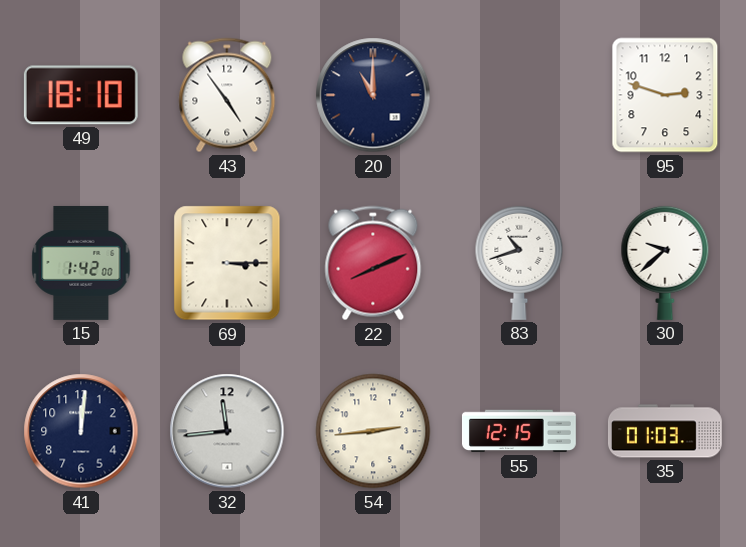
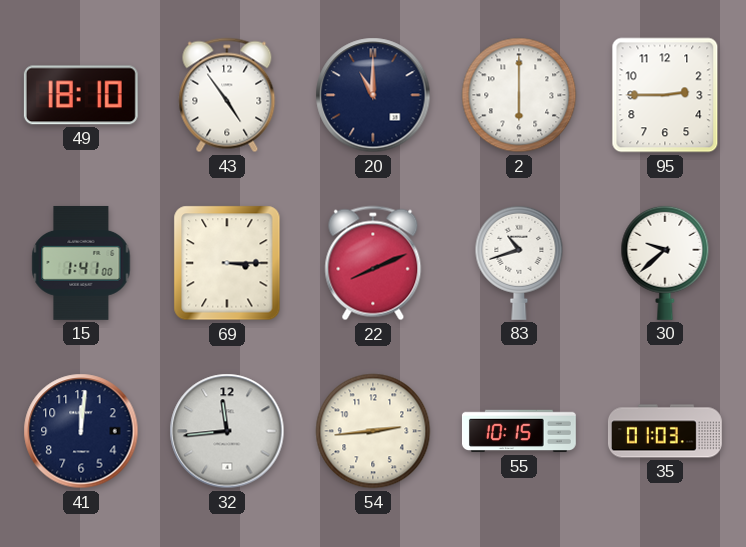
2: none -> 6:00
95: 2:48 -> 2:45
15: 1:42 -> 1:41
55: 12:15 -> 10:15
